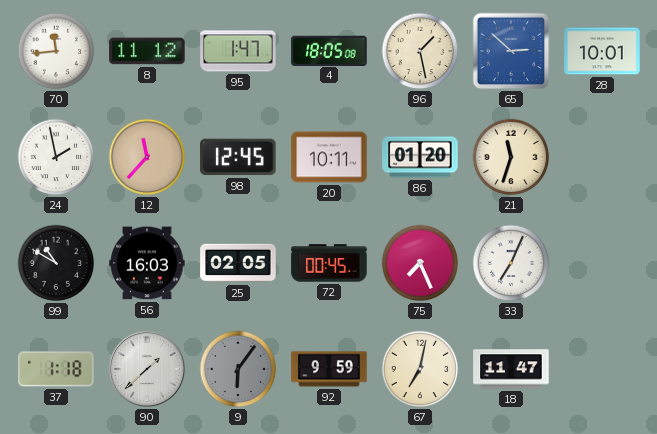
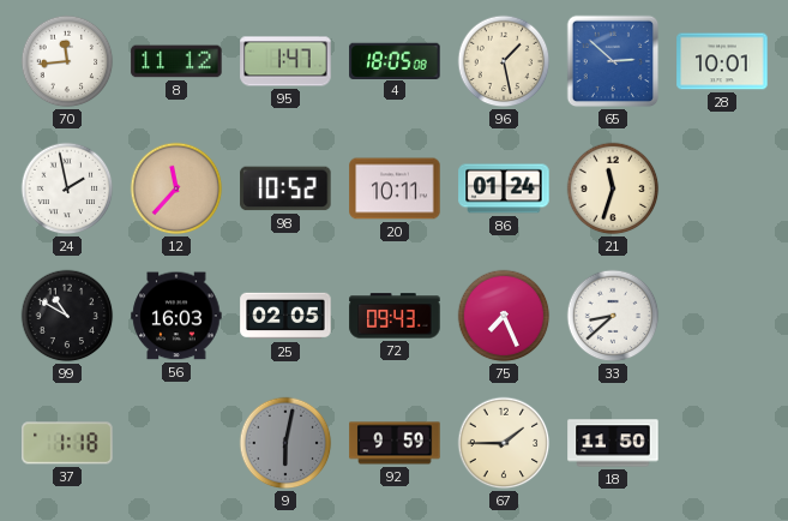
98: 12:45 -> 10:52
86: 01:20 -> 01:24
72: 00:45 -> 09:43
33: 7:04 -> 8:38
90: 1:38 -> none
9: 6:06 -> 6:02
67: 7:02 -> 1:45
18: 11:47 -> 11:50
